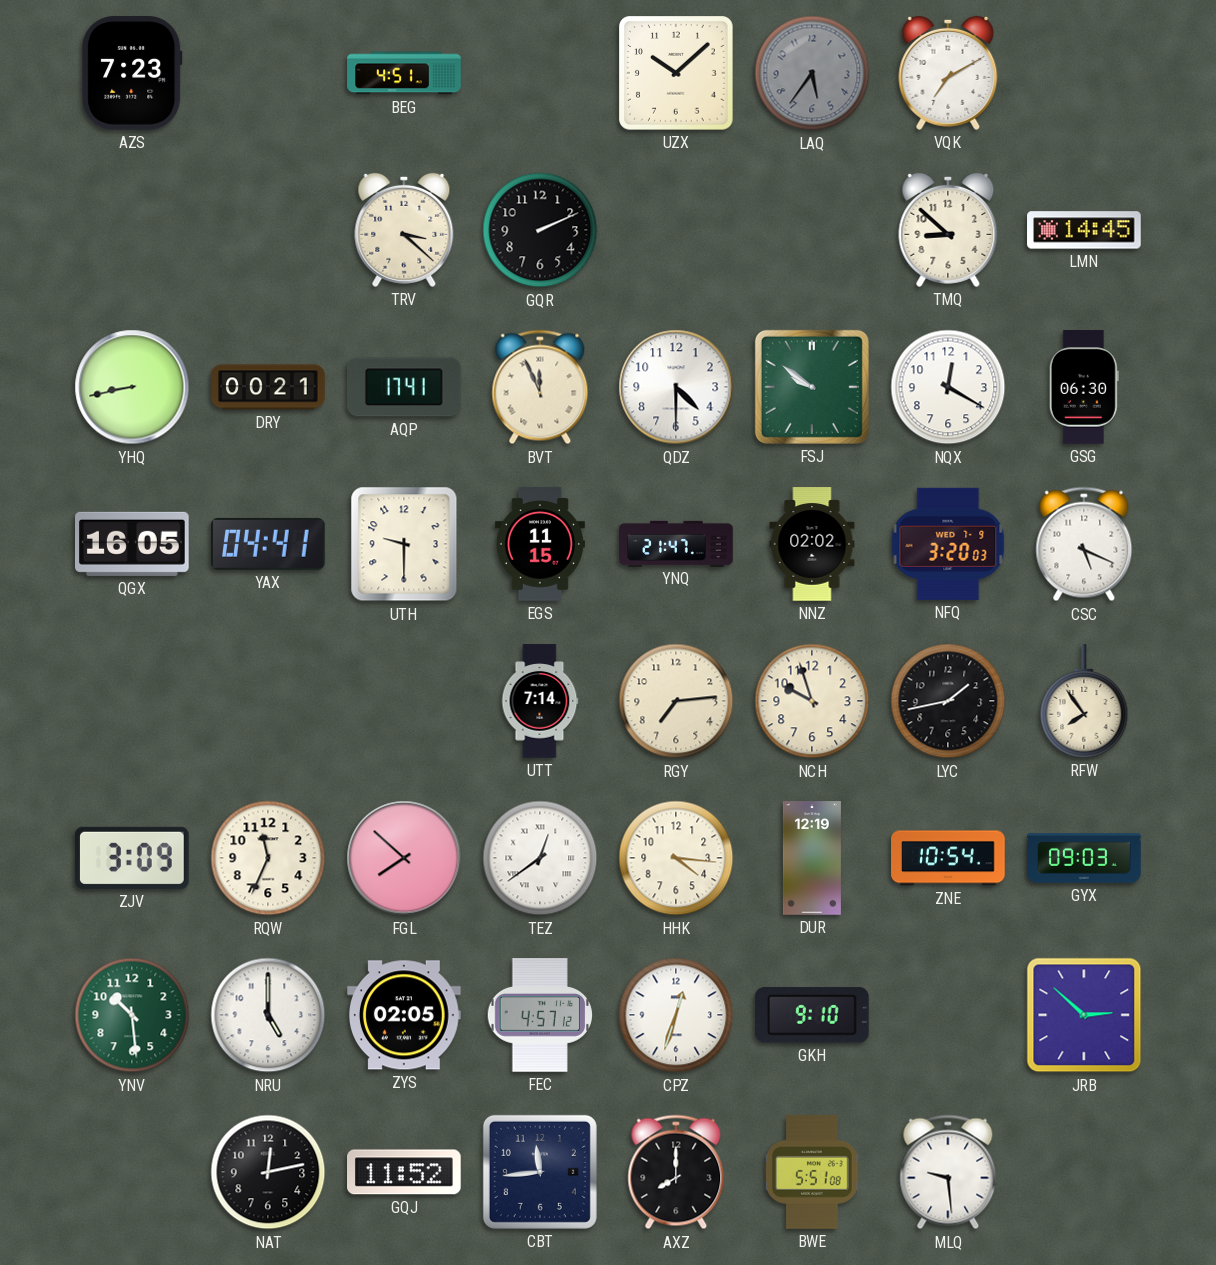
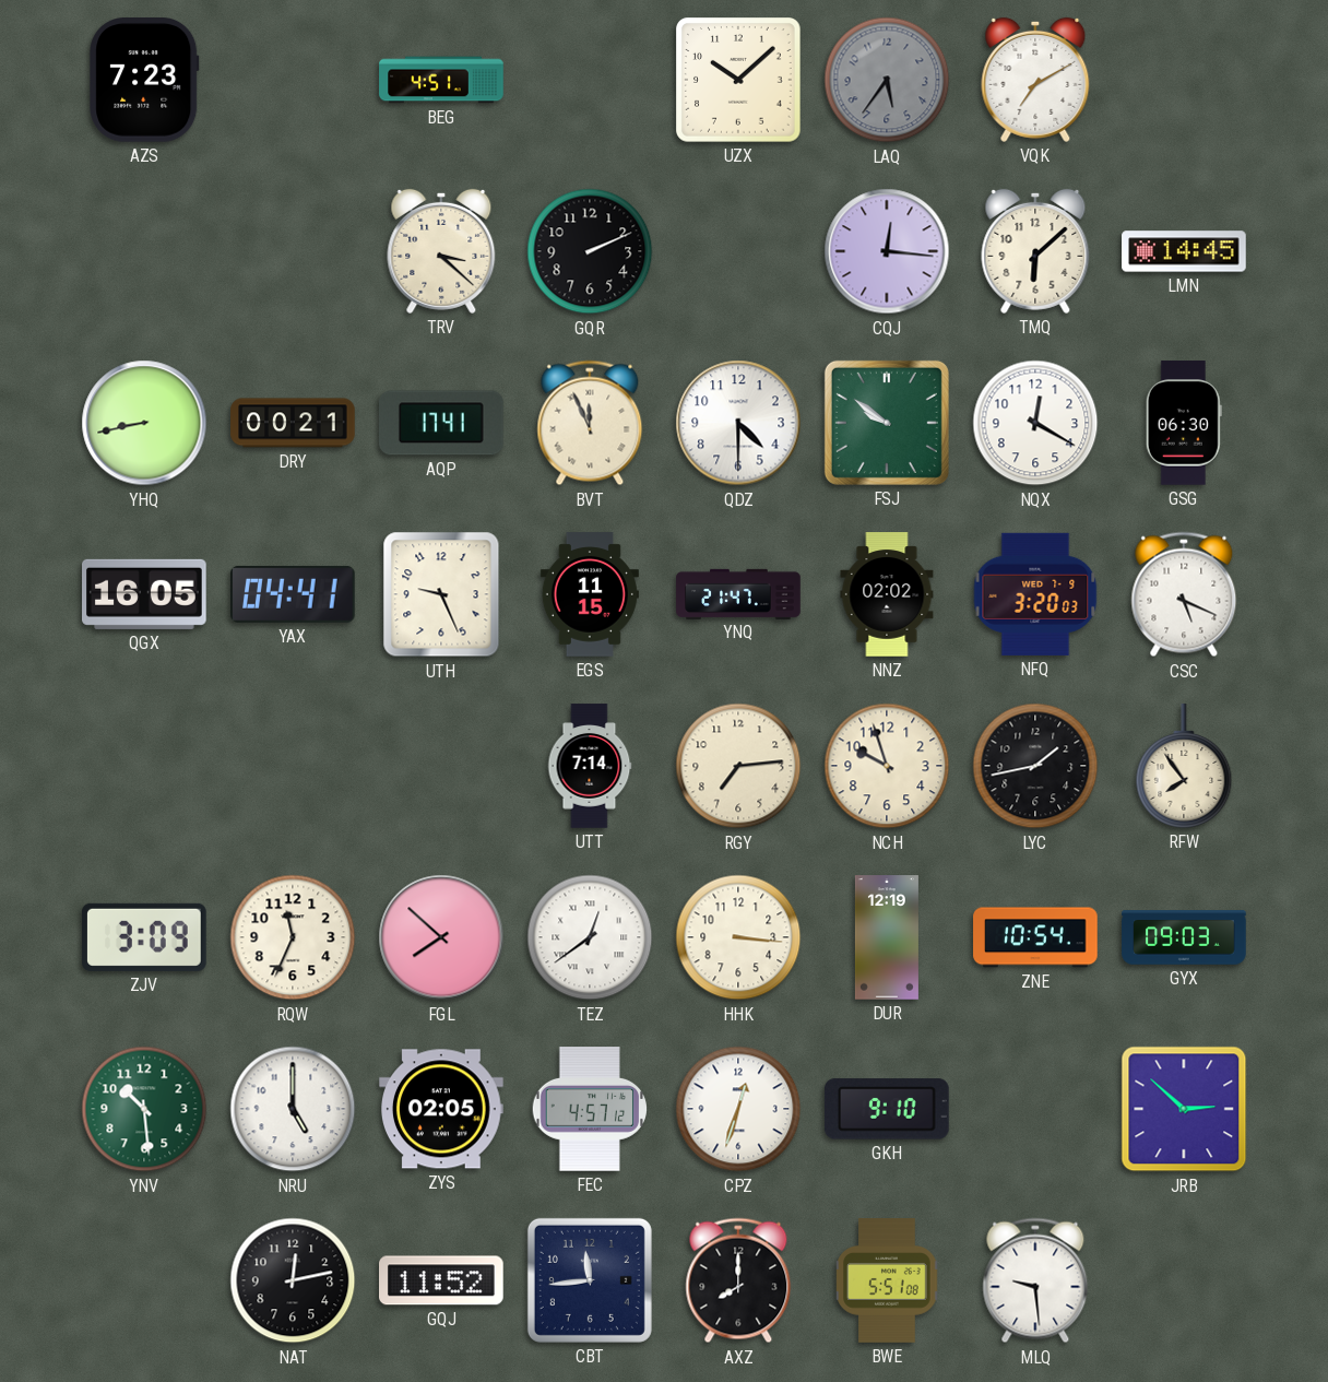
CQJ: none -> 12:16
TMQ: 8:52 -> 6:08
UTH: 9:30 -> 9:26
HHK: 4:16 -> 3:16
